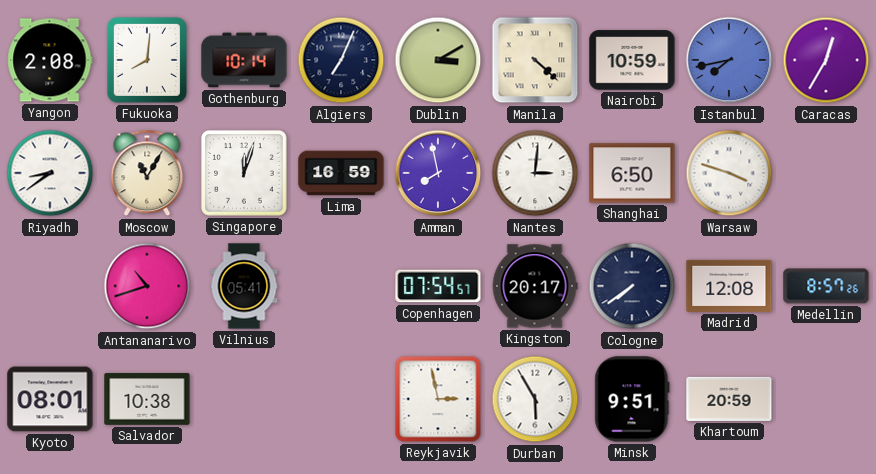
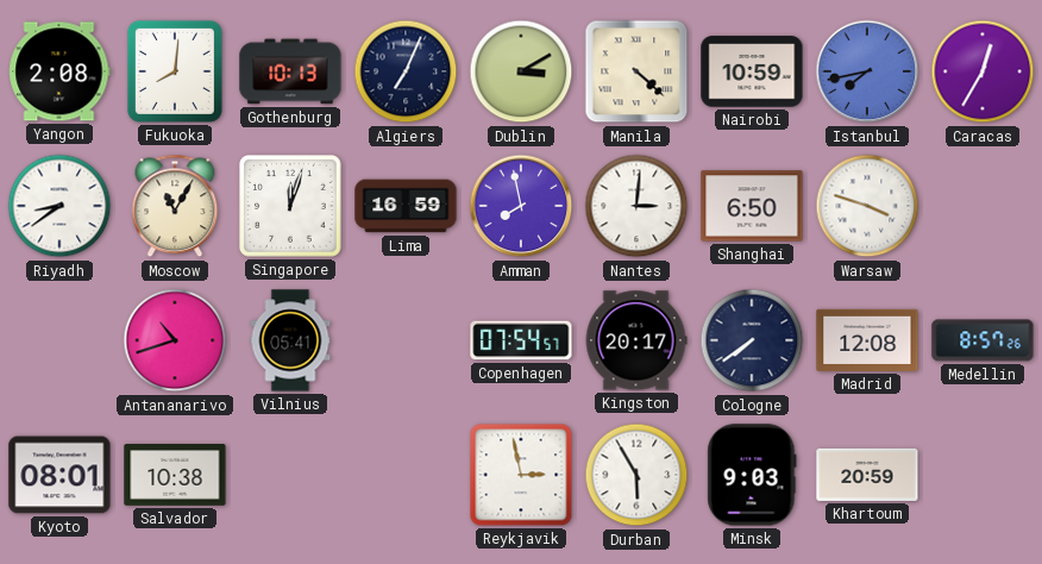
Gothenburg: 10:14 -> 10:13
Minsk: 9:51 -> 9:03
